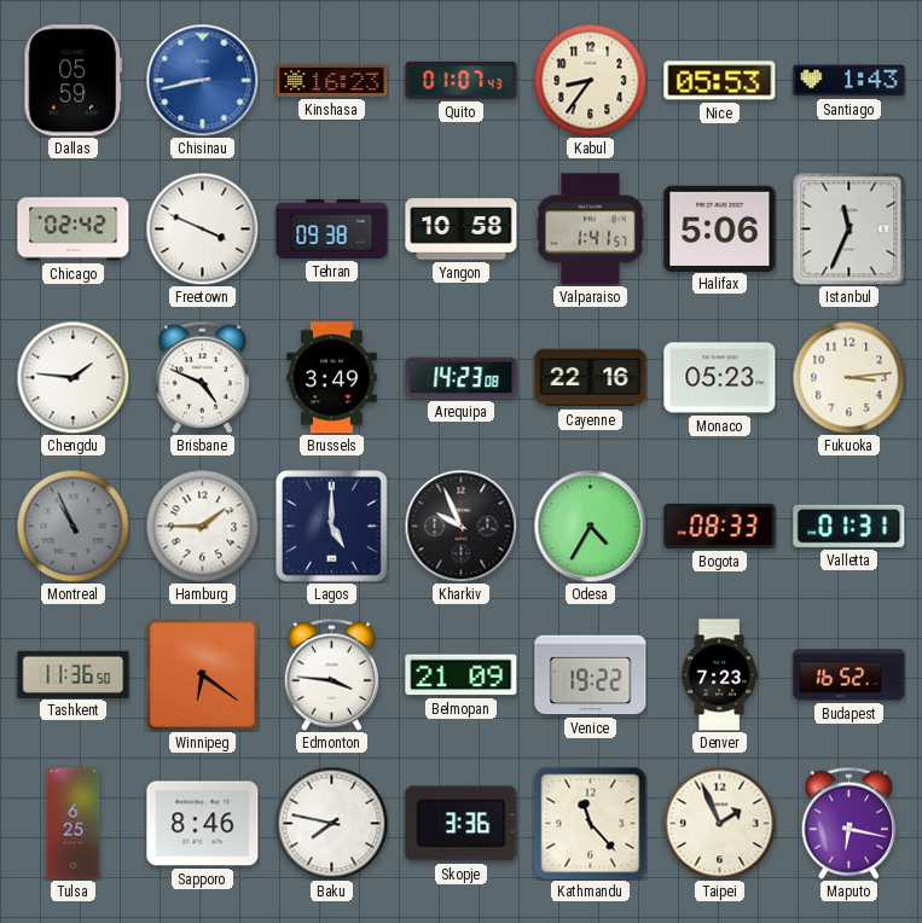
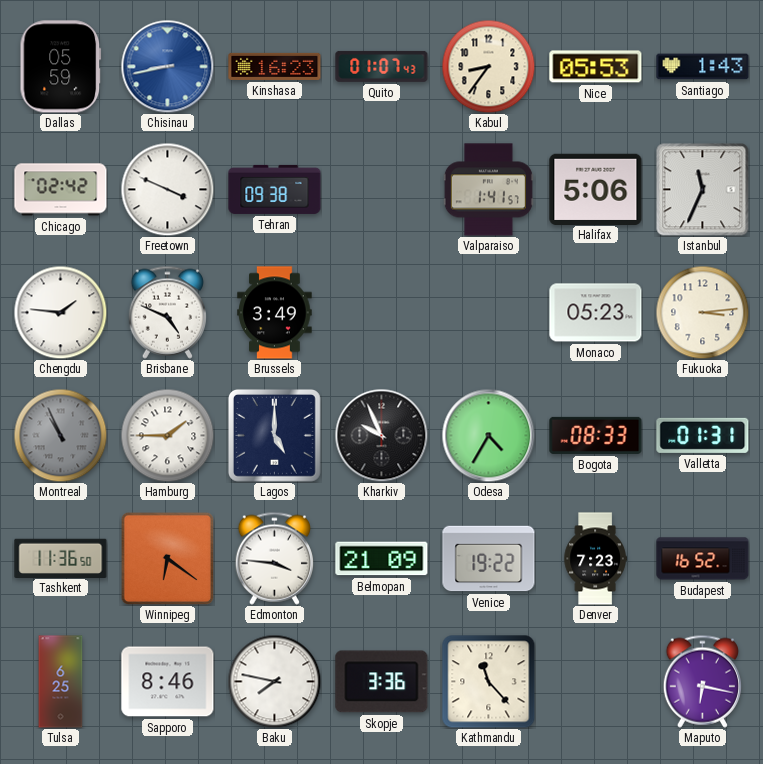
Yangon: 10:58 -> none
Arequipa: 14:23 -> none
Cayenne: 22:16 -> none
Taipei: 1:56 -> none
